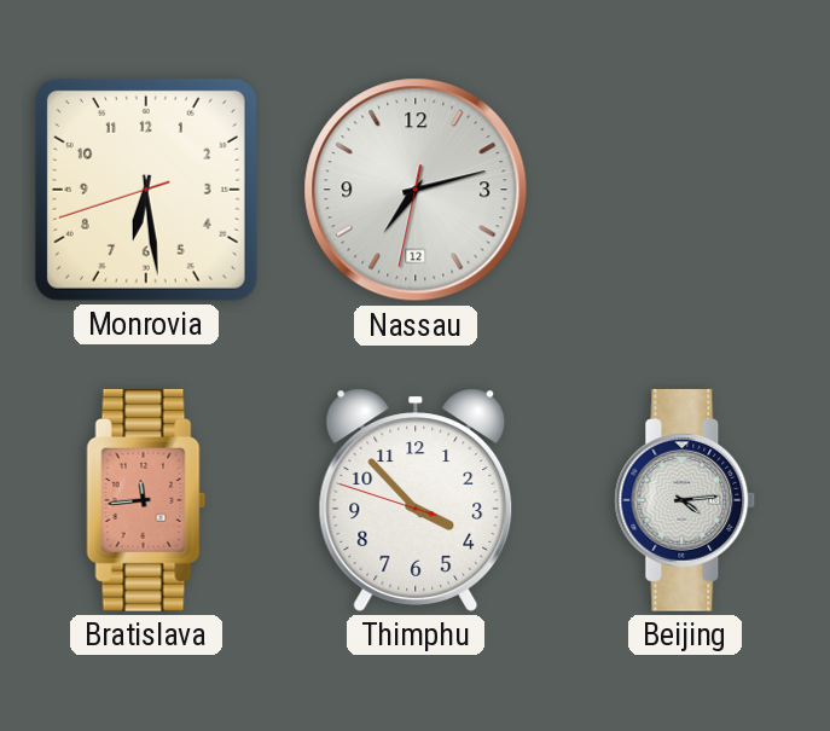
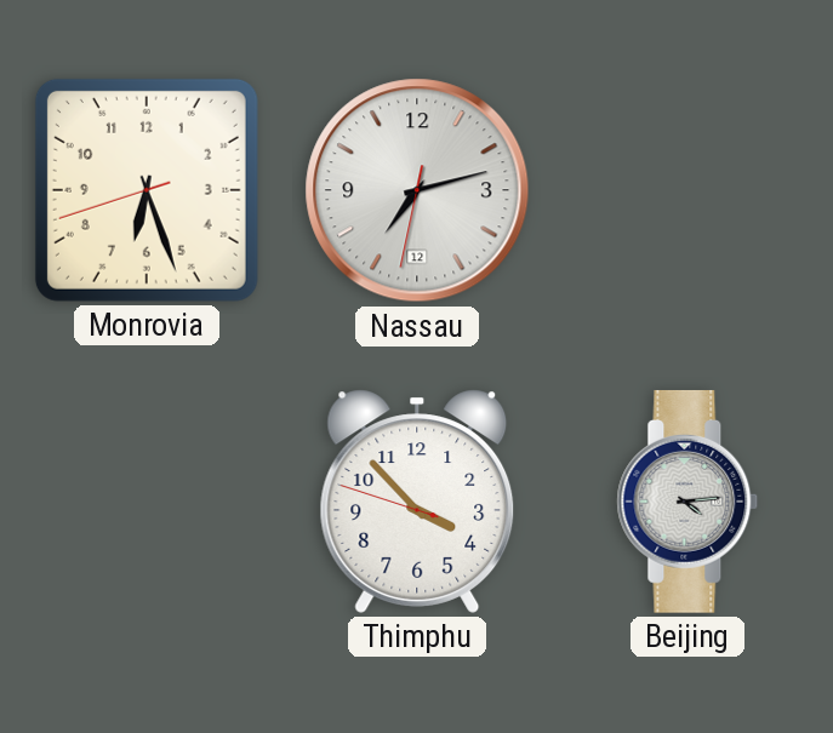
Monrovia: 6:28 -> 6:26
Bratislava: 11:44 -> none
